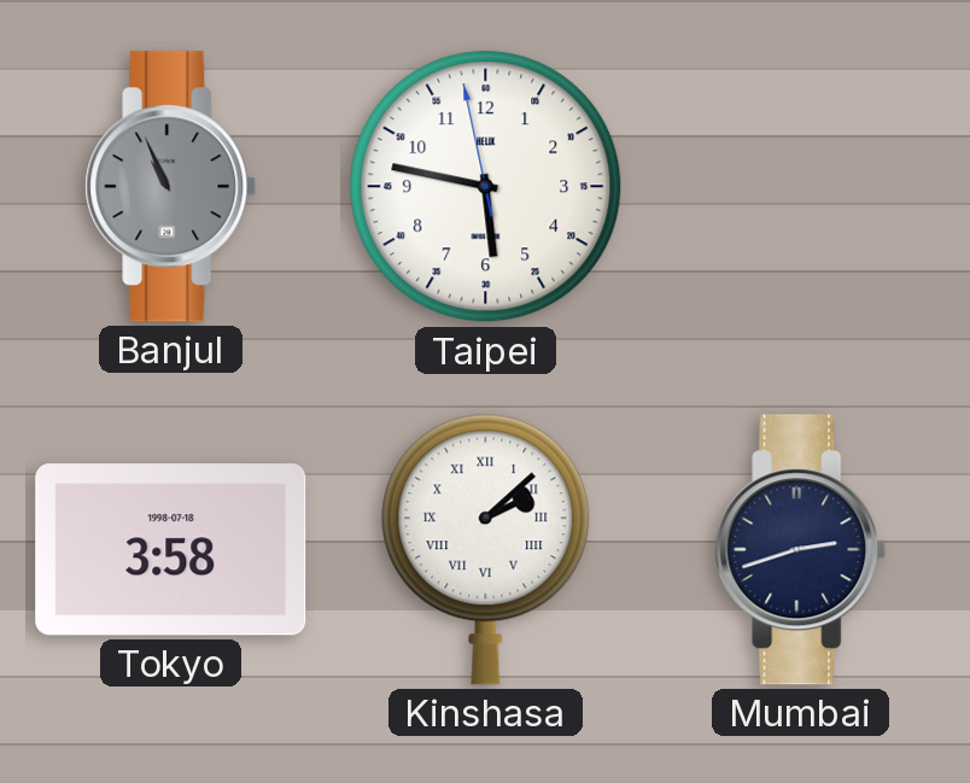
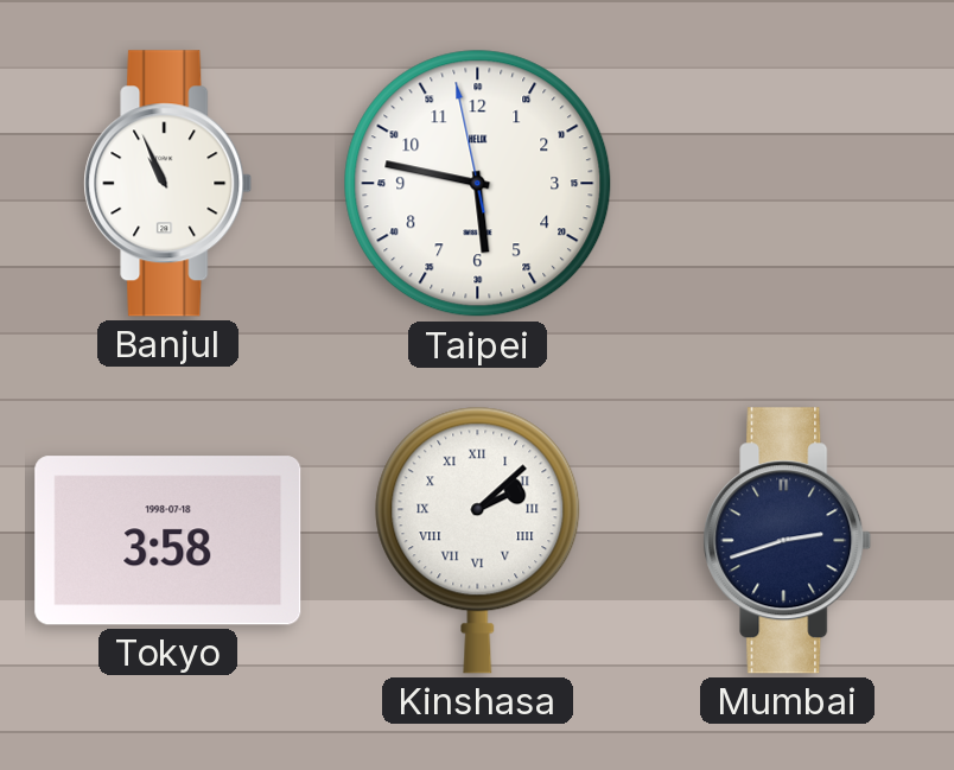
Banjul dial: grey -> white
